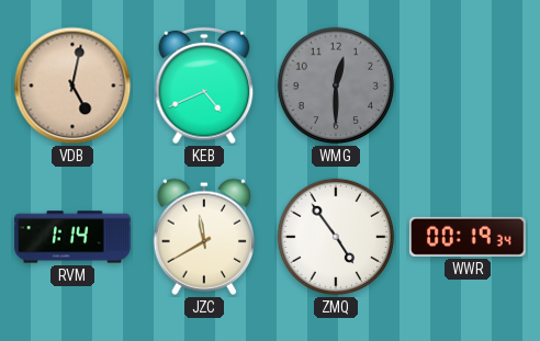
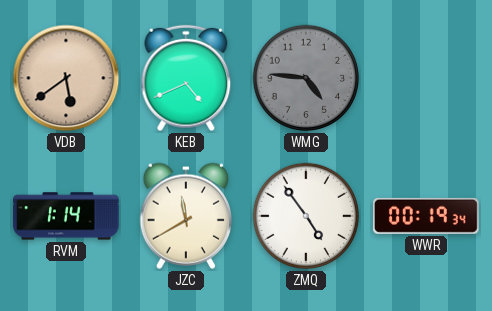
VDB: 5:02 -> 5:39
WMG: 12:30 -> 4:46
